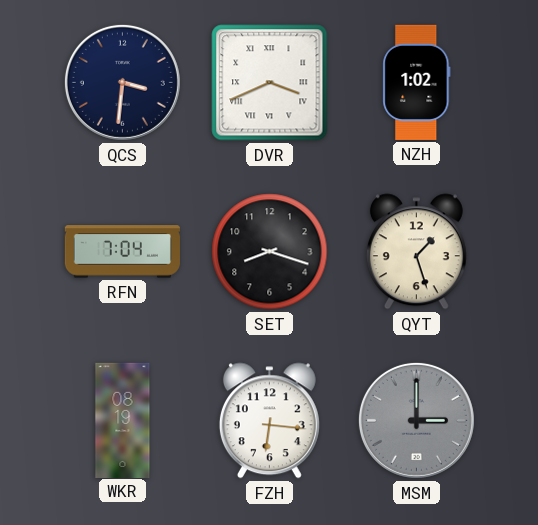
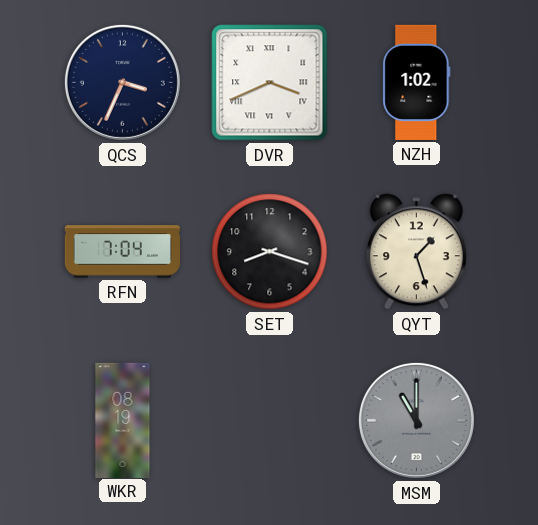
QCS: 3:31 -> 3:34
FZH: 6:16 -> none
MSM: 3:00 -> 11:00
